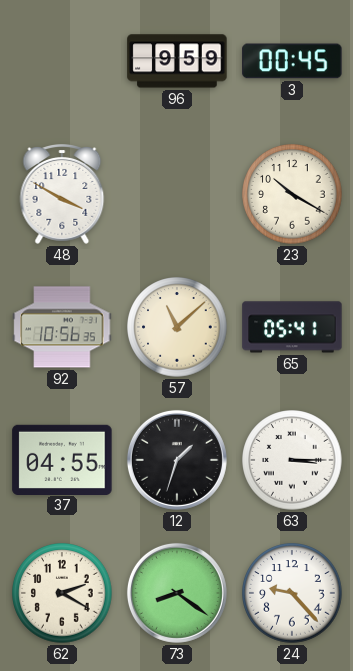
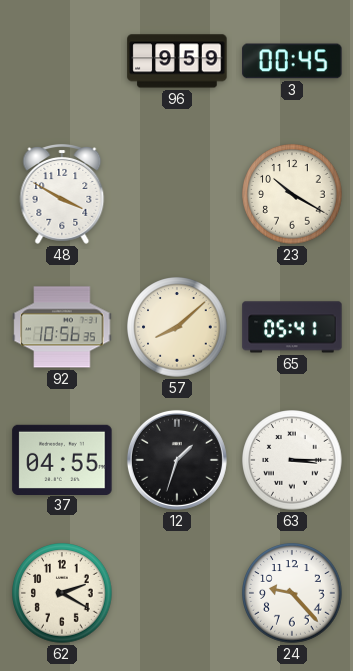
57: 11:08 -> 8:08
73: 8:21 -> none
